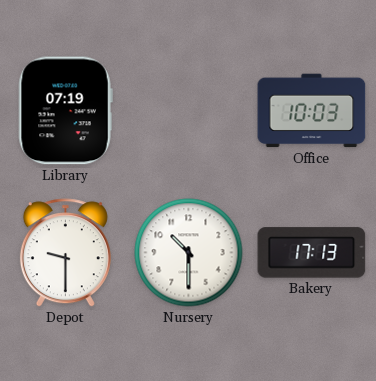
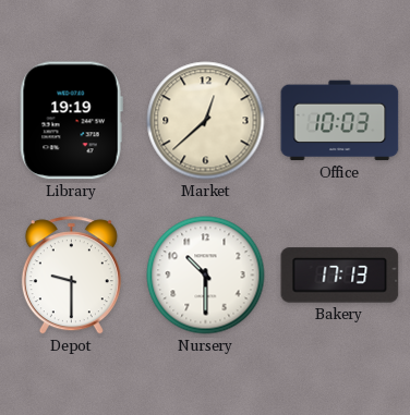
Library: 07:19 -> 19:19
Market: none -> 12:38
